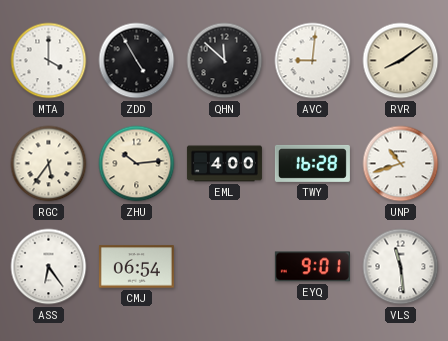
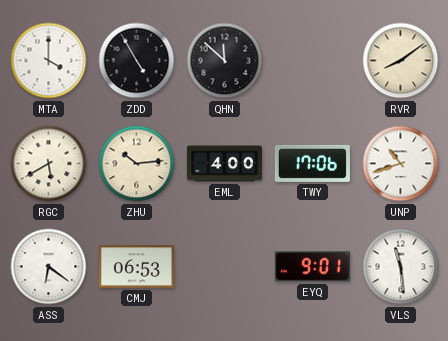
AVC: 9:01 -> none
RGC: 5:36 -> 5:40
TWY: 16:28 -> 17:06
ASS: 6:24 -> 6:21
CMJ: 06:54 -> 06:53
